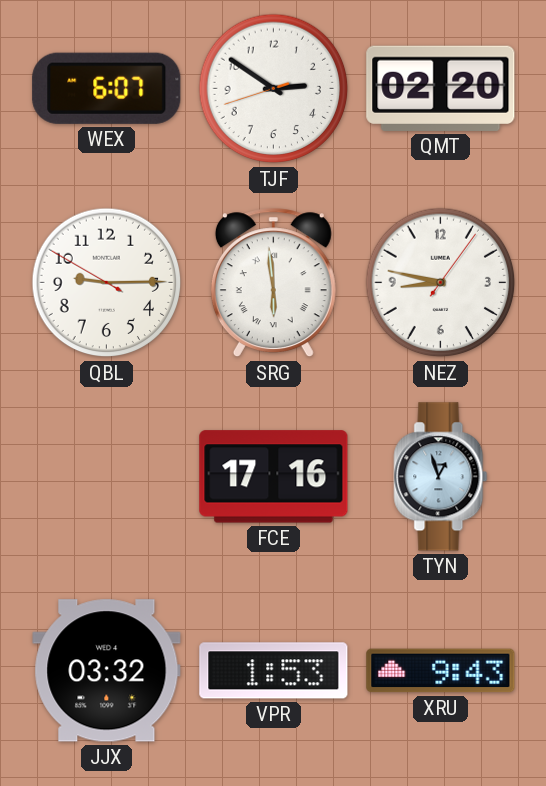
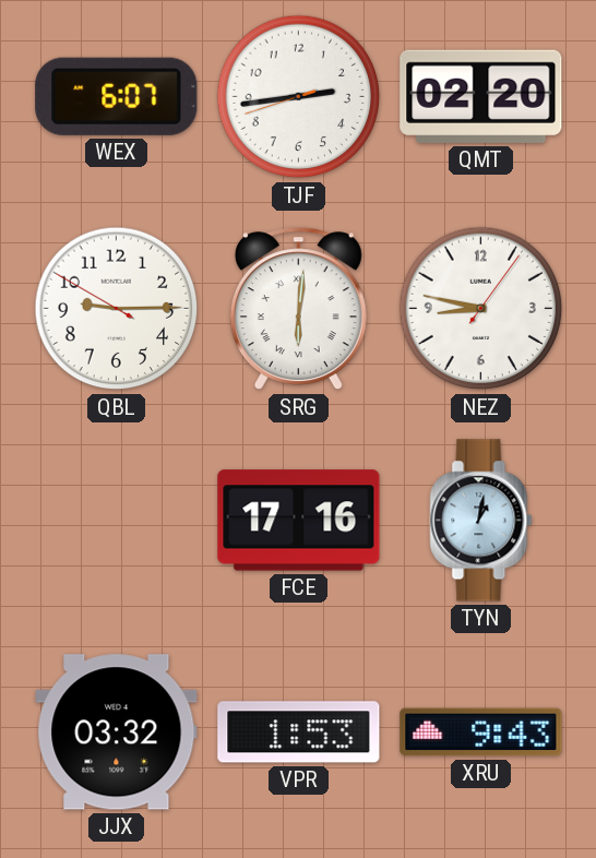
TJF: 2:50 -> 2:43
SRG: 5:59 -> 6:01
TYN: 12:57 -> 1:02
